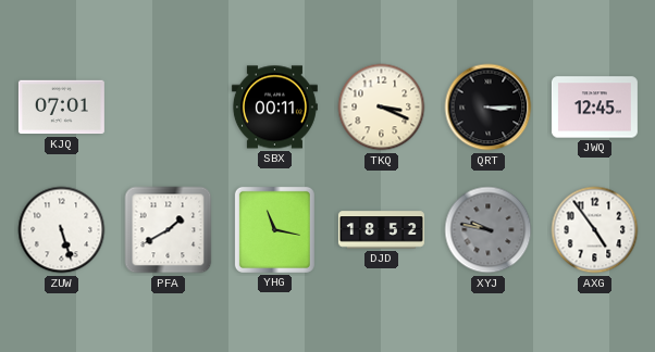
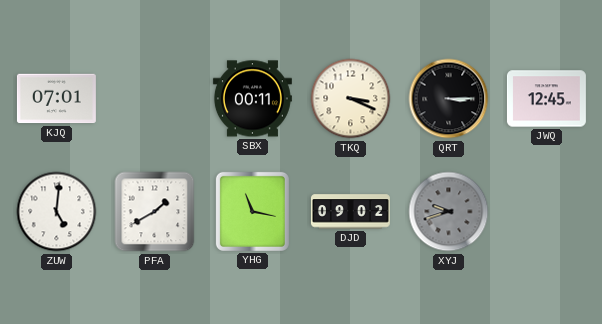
ZUW: 5:27 -> 5:01
DJD: 18:52 -> 09:02
XYJ: 9:47 -> 9:42
AXG: 4:54 -> none
